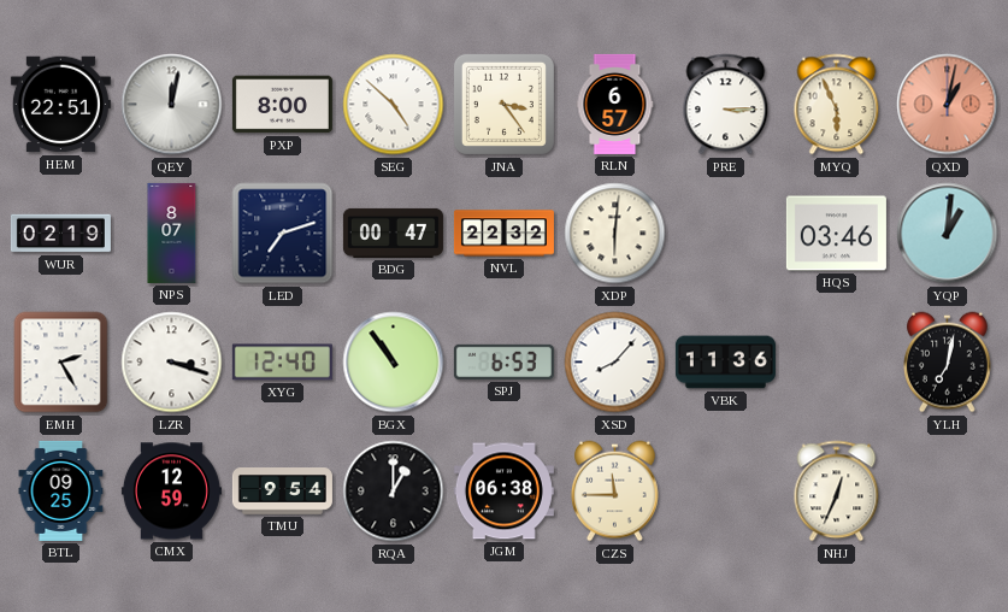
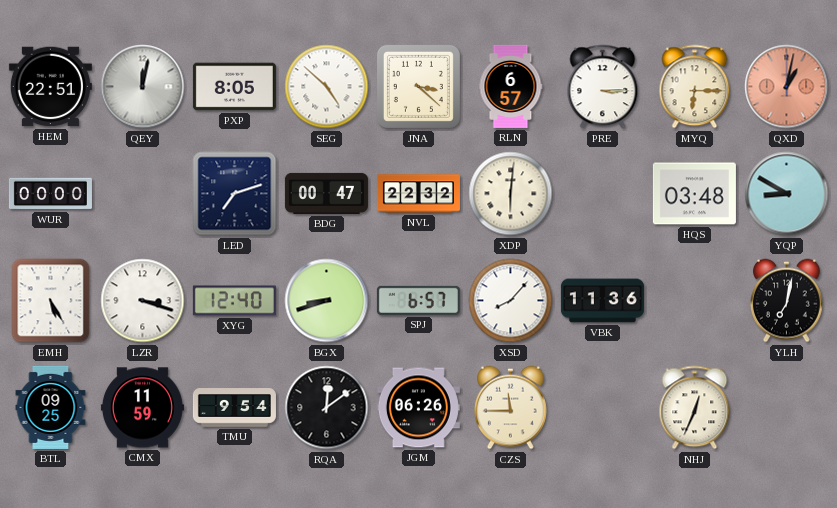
PXP: 8:00 -> 8:05
JNA: 3:24 -> 3:22
MYQ: 5:56 -> 6:15
WUR: 02:19 -> 00:00
NPS: 8:07 -> none
HQS: 03:46 -> 03:48
YQP: 1:01 -> 8:50
EMH: 2:25 -> 5:25
BGX: 10:54 -> 8:42
SPJ: 6:53 -> 6:57
CMX: 12:59 -> 11:59
RQA: 1:00 -> 12:09
JGM: 06:38 -> 06:26
